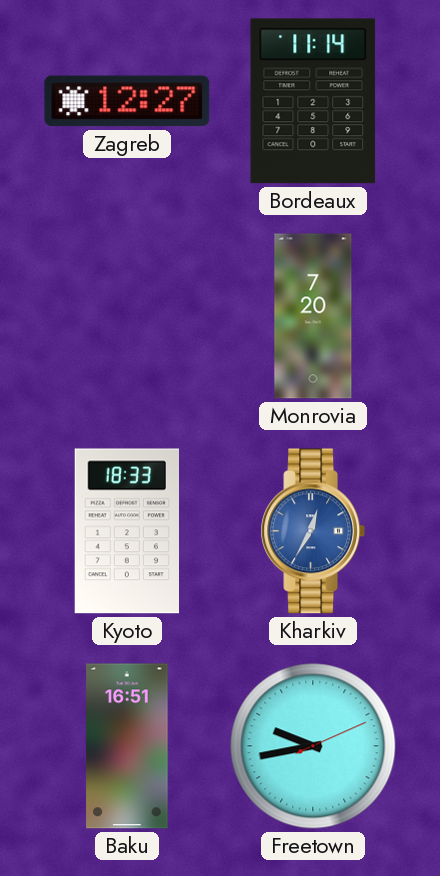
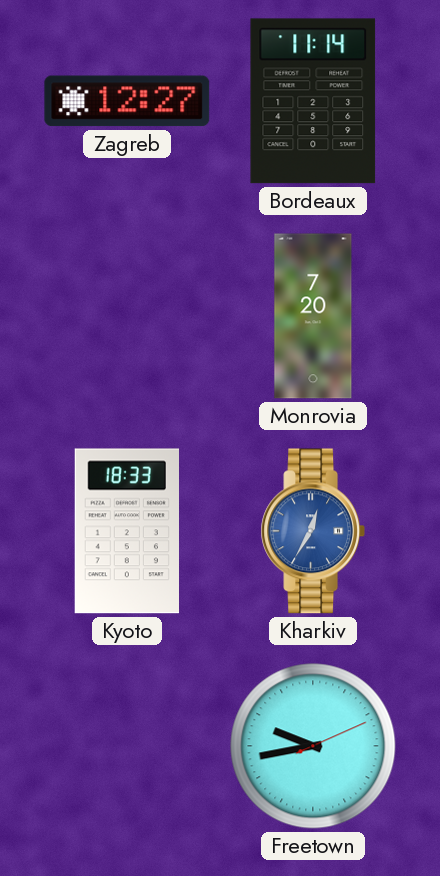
Baku: 16:51 -> none
